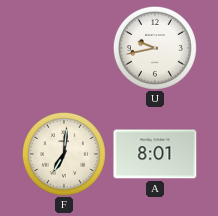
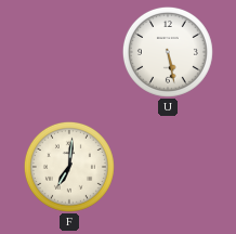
U: 9:43 -> 5:28
A: 8:01 -> none
